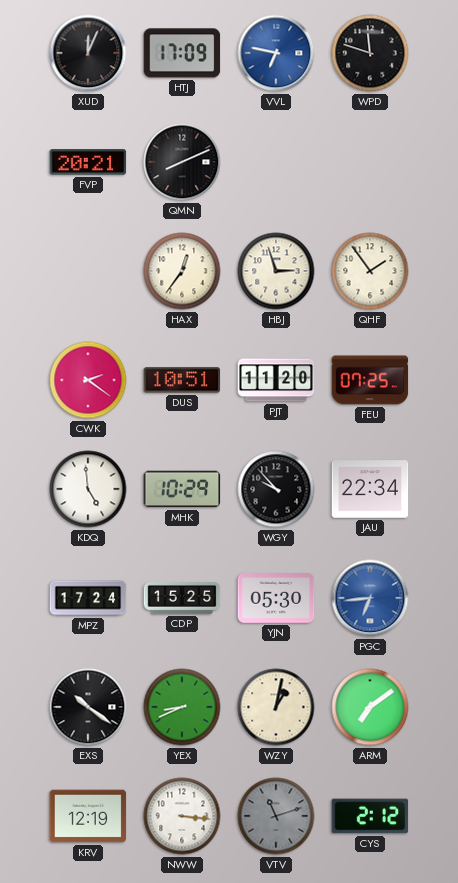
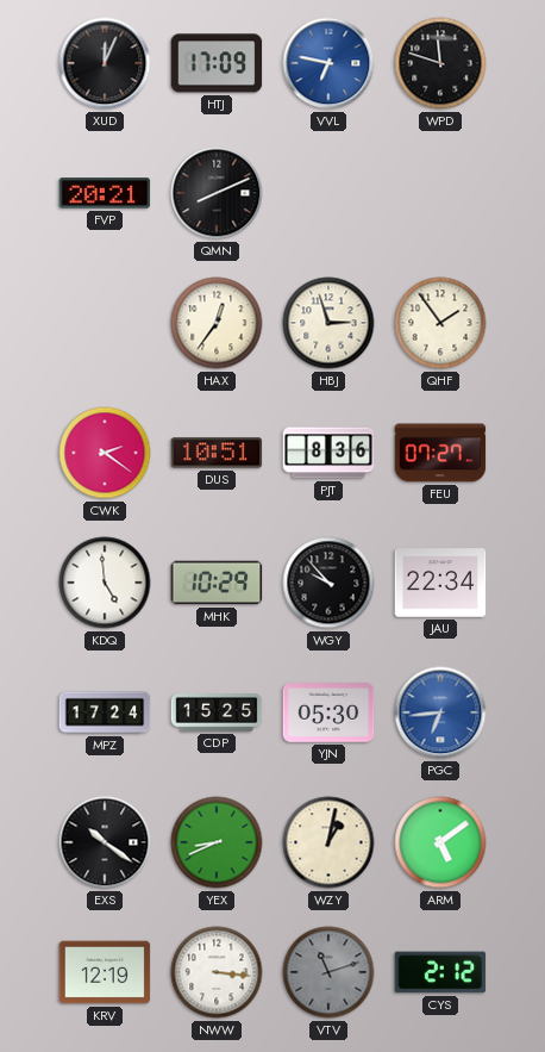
PJT: 11:20 -> 8:36
FEU: 07:25 -> 07:27
ARM: 7:09 -> 5:09
